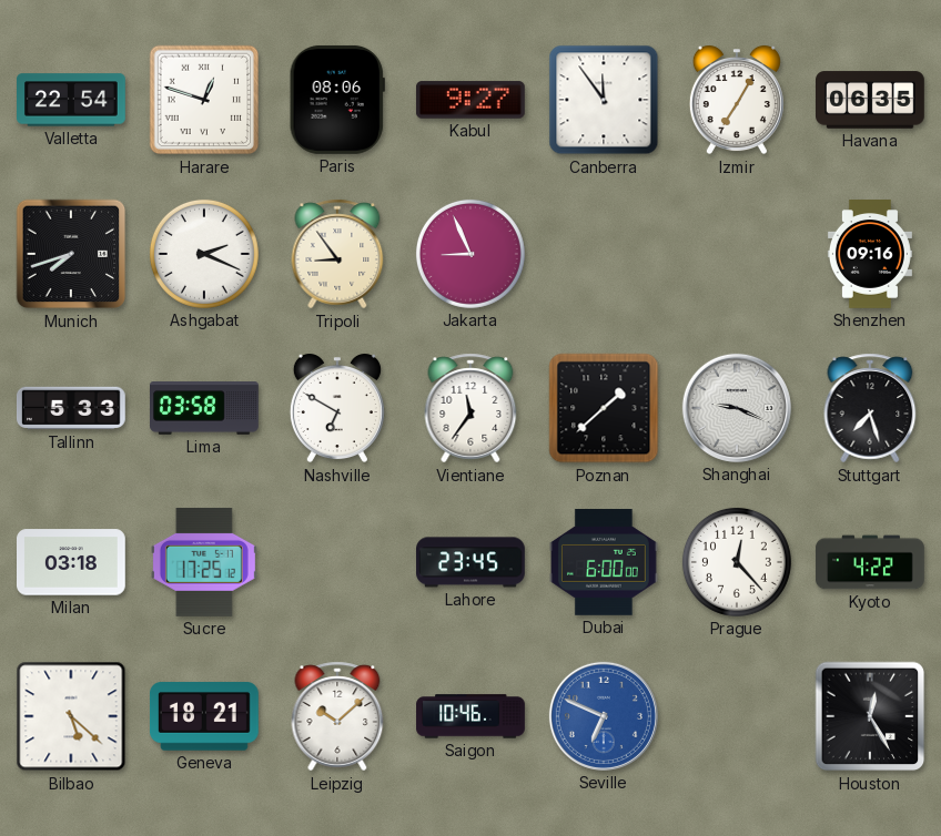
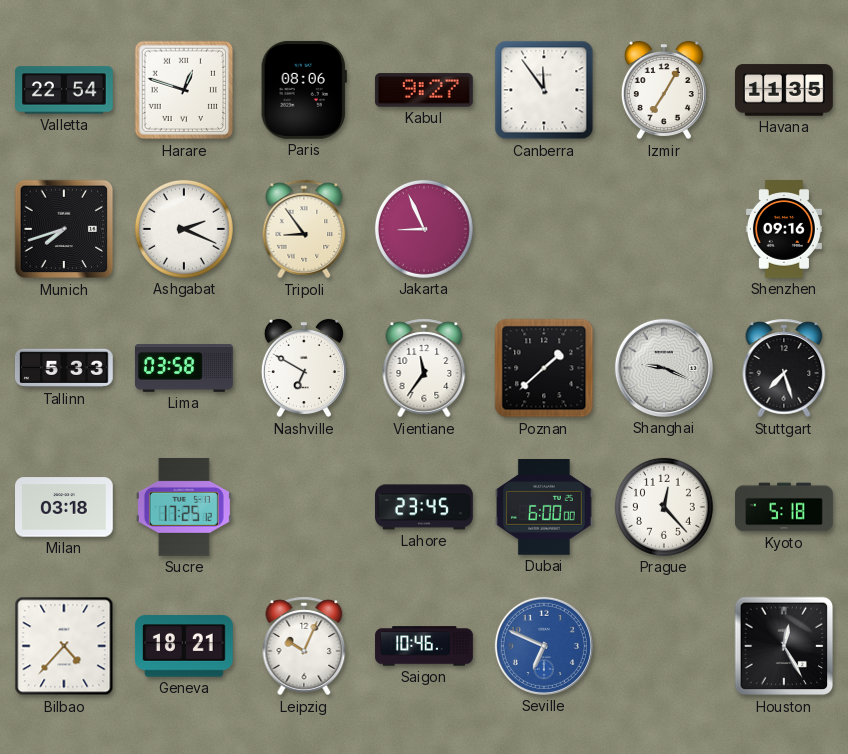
Havana: 06:35 -> 11:35
Kyoto: 4:22 -> 5:18
Bilbao: 5:22 -> 4:37
Leipzig: 10:08 -> 10:04
